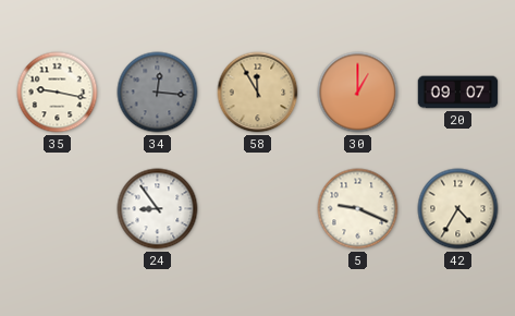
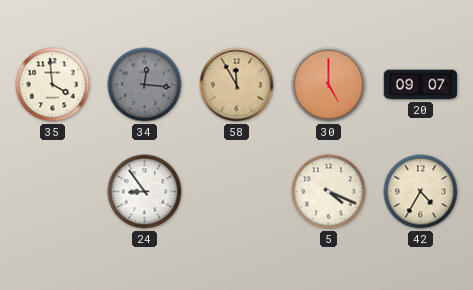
35: 9:17 -> 3:59
30: 1:00 -> 5:00
5: 9:19 -> 4:19
